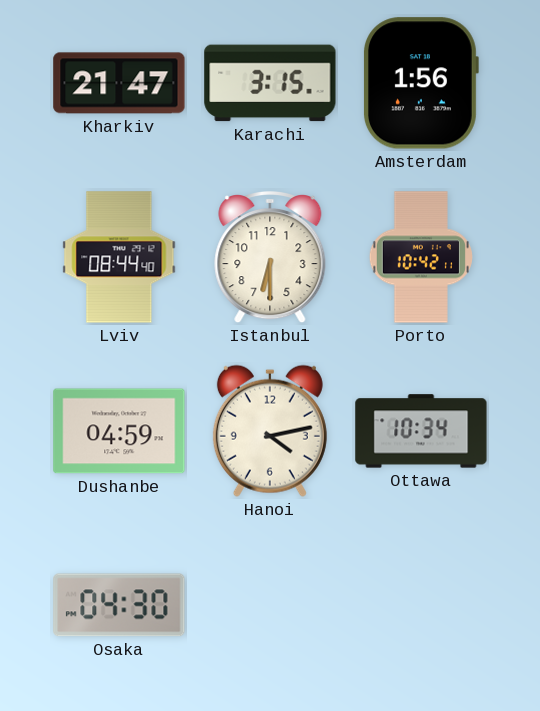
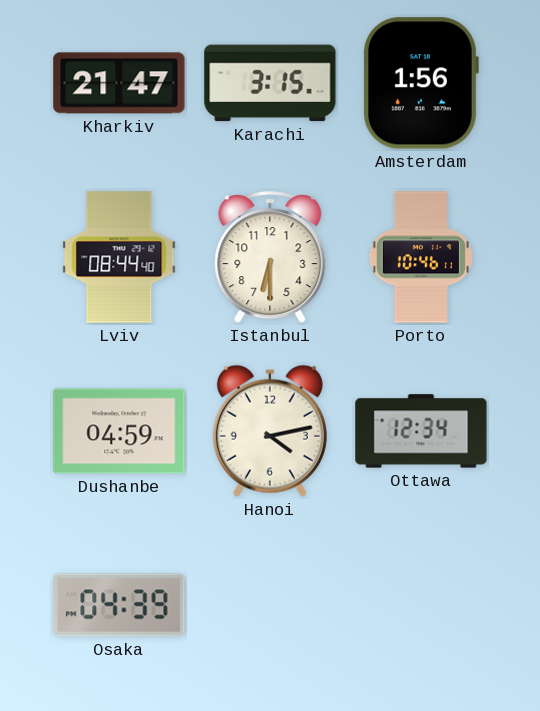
Porto: 10:42 -> 10:46
Ottawa: 10:34 -> 12:34
Osaka: 04:30 -> 04:39
